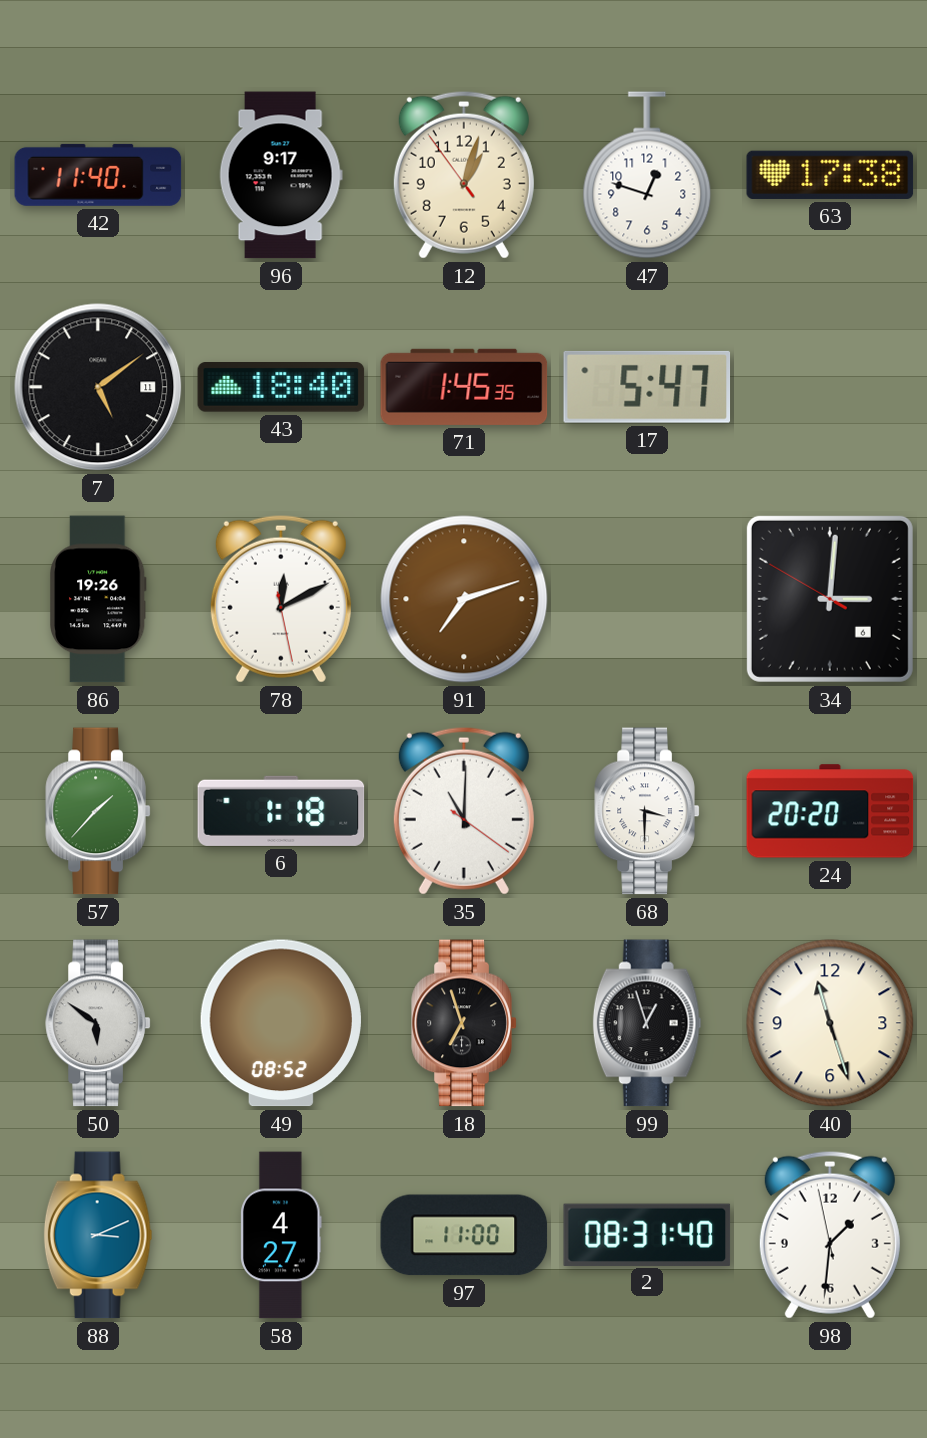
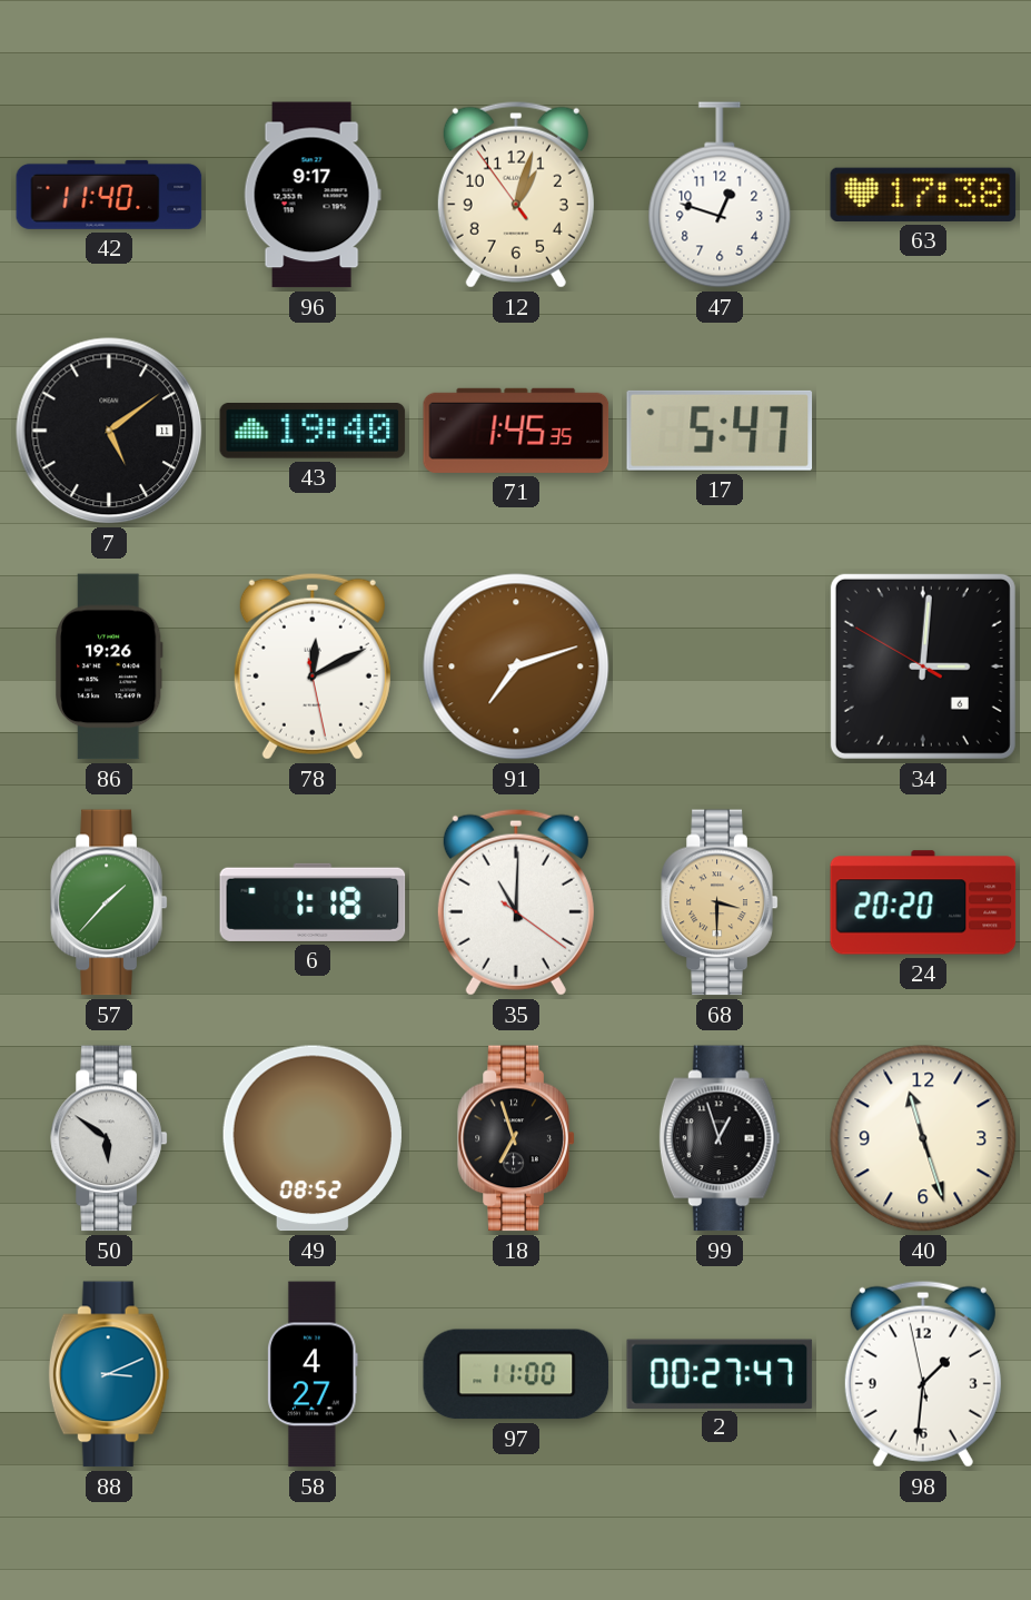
43: 18:40 -> 19:40
68 dial: white -> champagne
2: 08:31 -> 00:27
